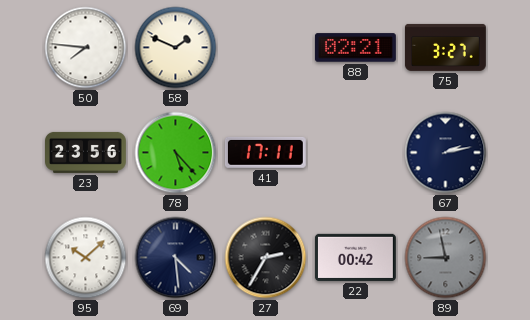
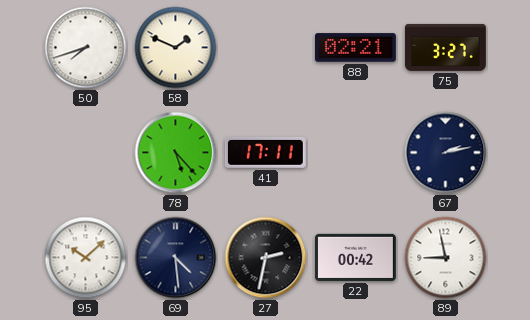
50: 7:46 -> 7:42
23: 23:56 -> none
27: 2:35 -> 2:32
89 dial: grey -> white
